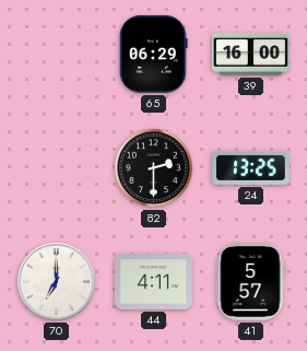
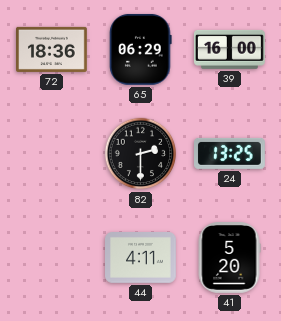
72: none -> 18:36
70: 7:00 -> none
41: 5:57 -> 5:20
